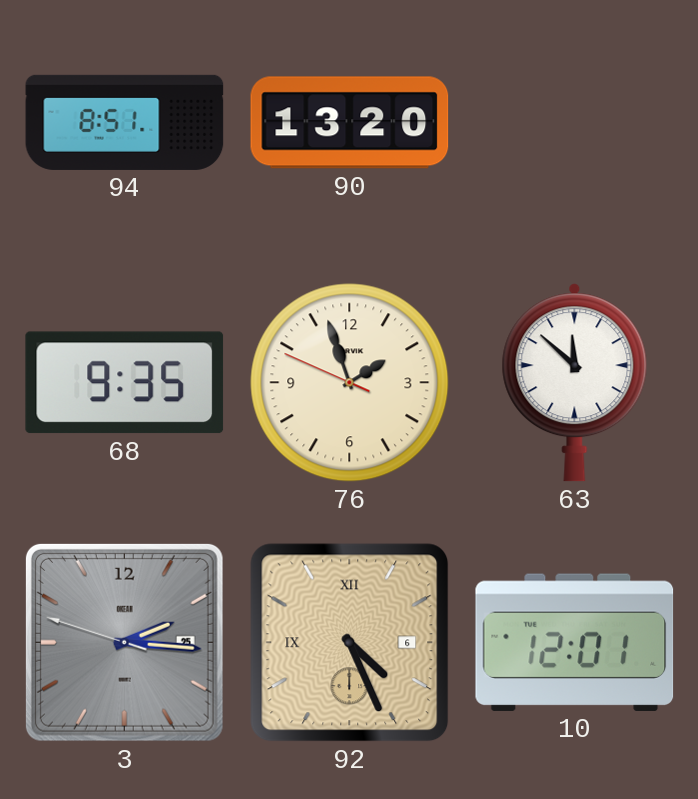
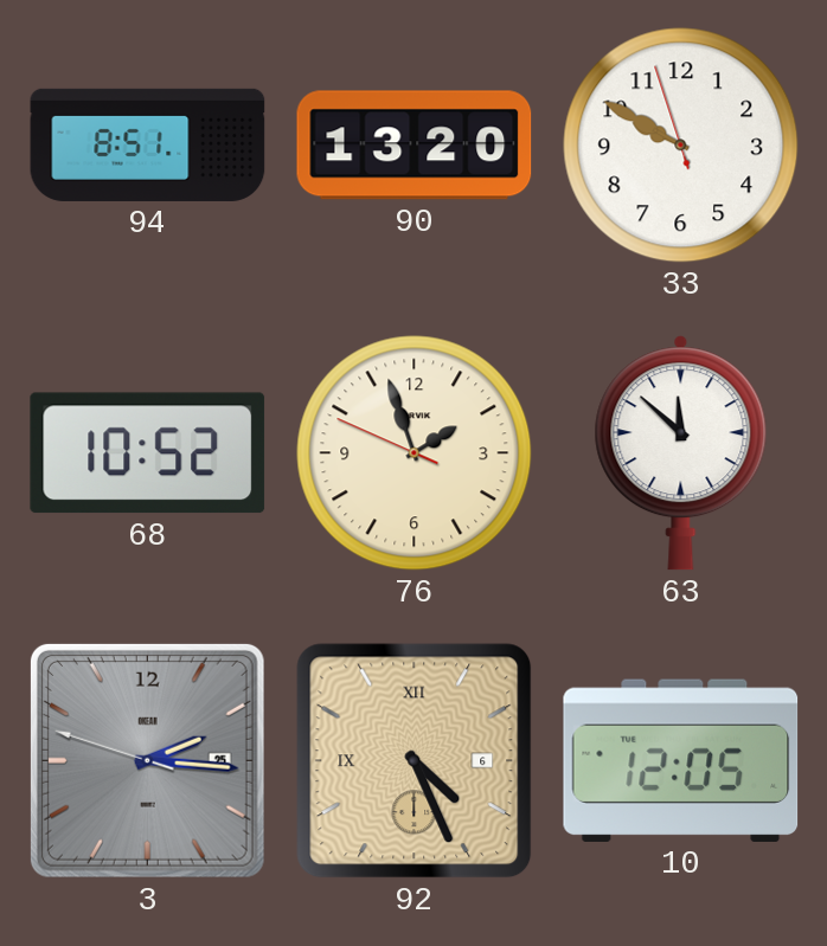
33: none -> 9:49
68: 9:35 -> 10:52
10: 12:01 -> 12:05
